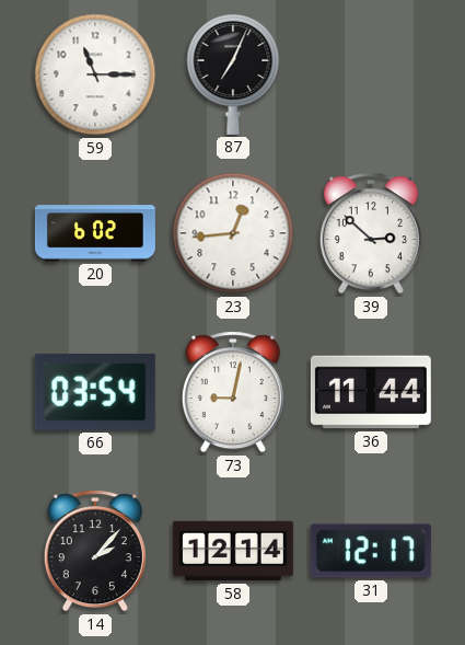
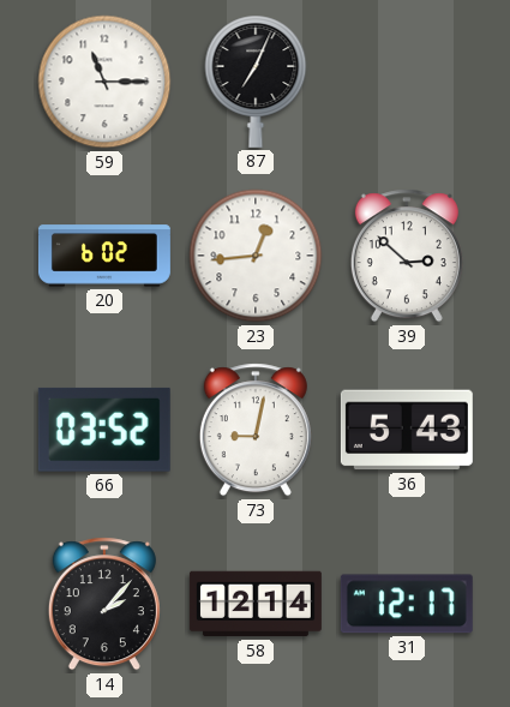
66: 03:54 -> 03:52
36: 11:44 -> 5:43
